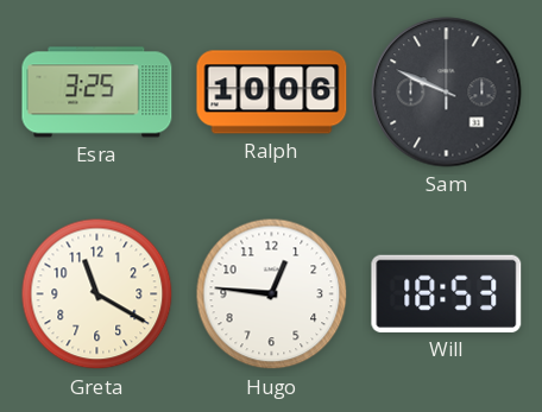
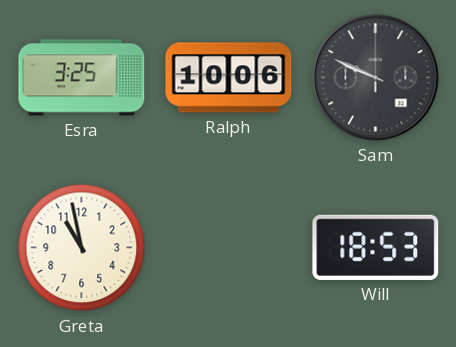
Greta: 11:20 -> 10:58
Hugo: 12:46 -> none
